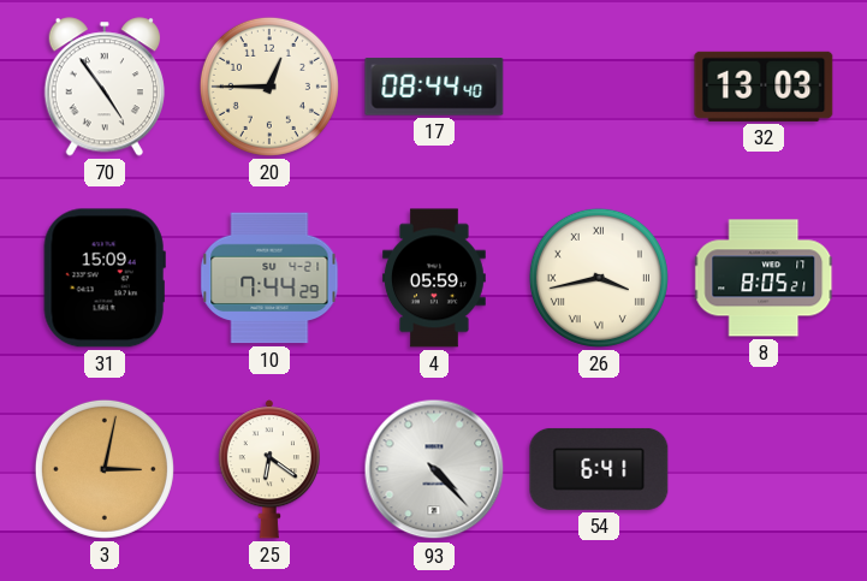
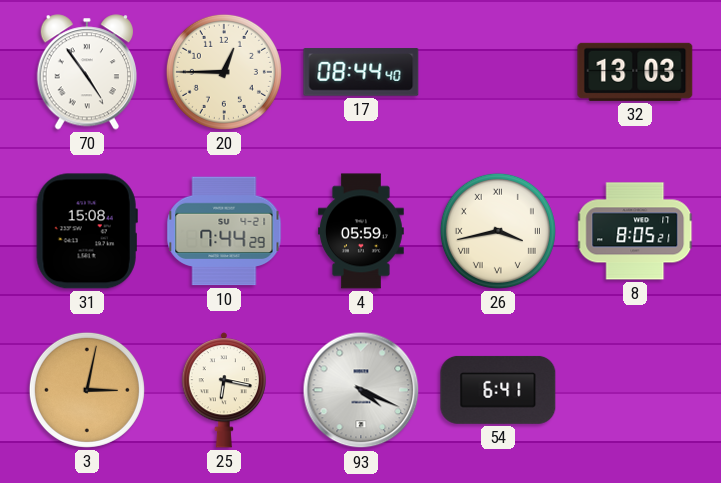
31: 15:09 -> 15:08
25: 6:21 -> 6:17
93: 4:23 -> 4:19
